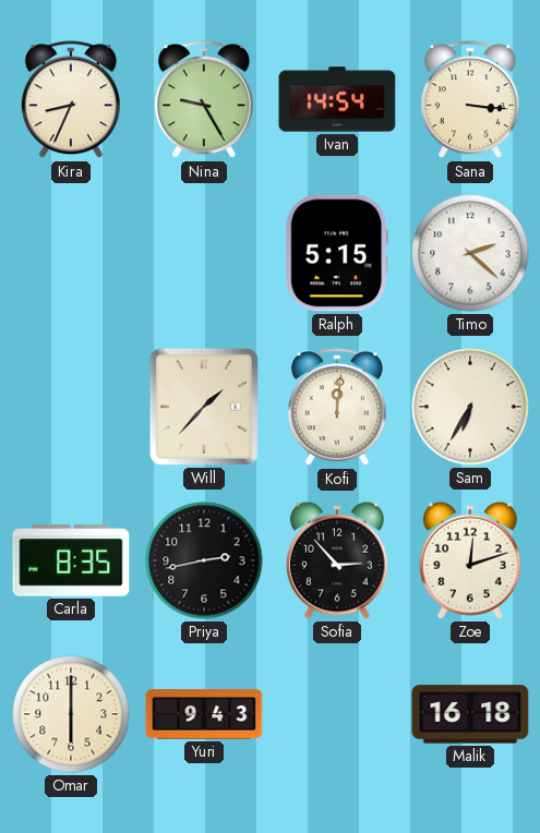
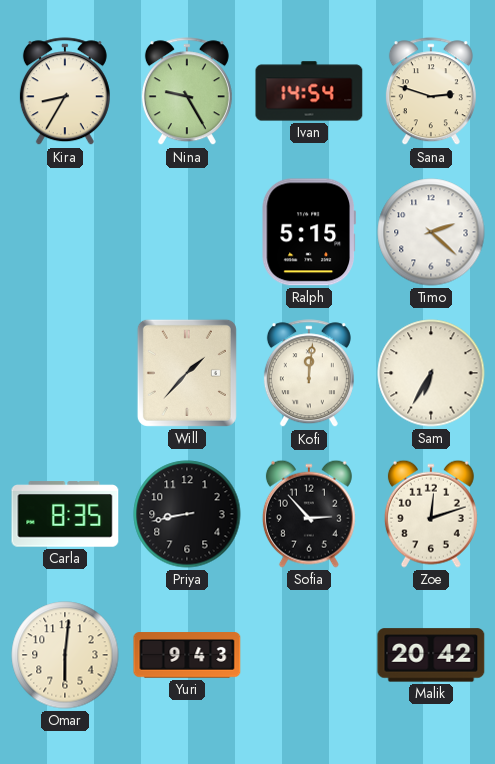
Kira: 8:34 -> 8:35
Sana: 3:16 -> 2:48
Priya: 2:43 -> 8:43
Omar: 6:00 -> 6:01
Malik: 16:18 -> 20:42
